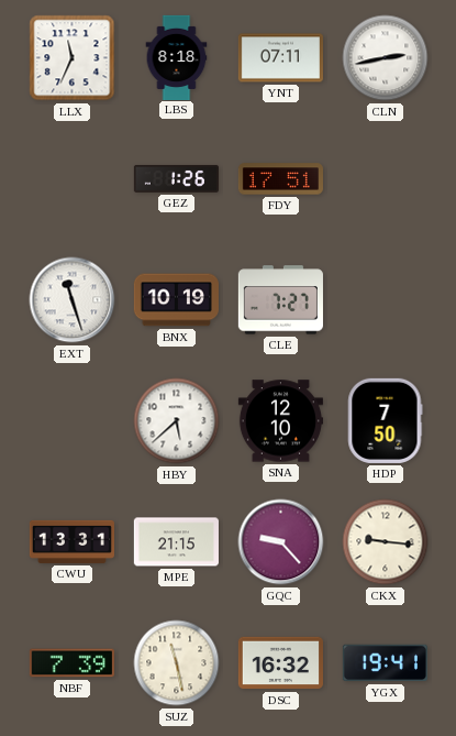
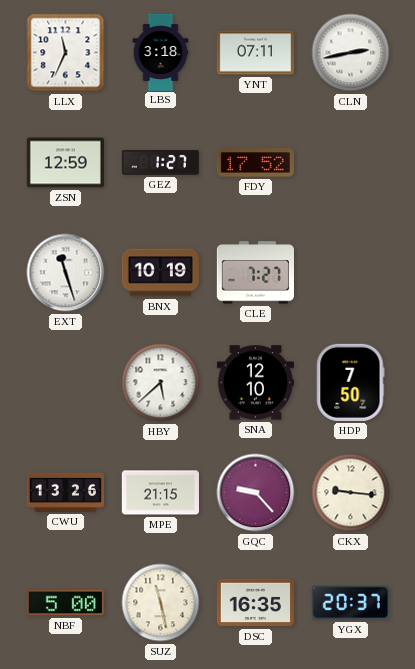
LBS: 8:18 -> 3:18
ZSN: none -> 12:59
GEZ: 1:26 -> 1:27
FDY: 17:51 -> 17:52
CWU: 13:31 -> 13:26
NBF: 7:39 -> 5:00
DSC: 16:32 -> 16:35
YGX: 19:41 -> 20:37
